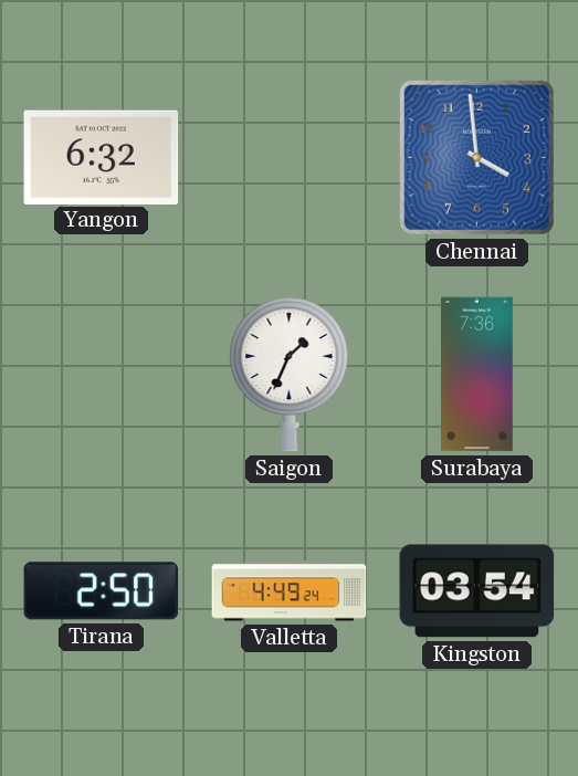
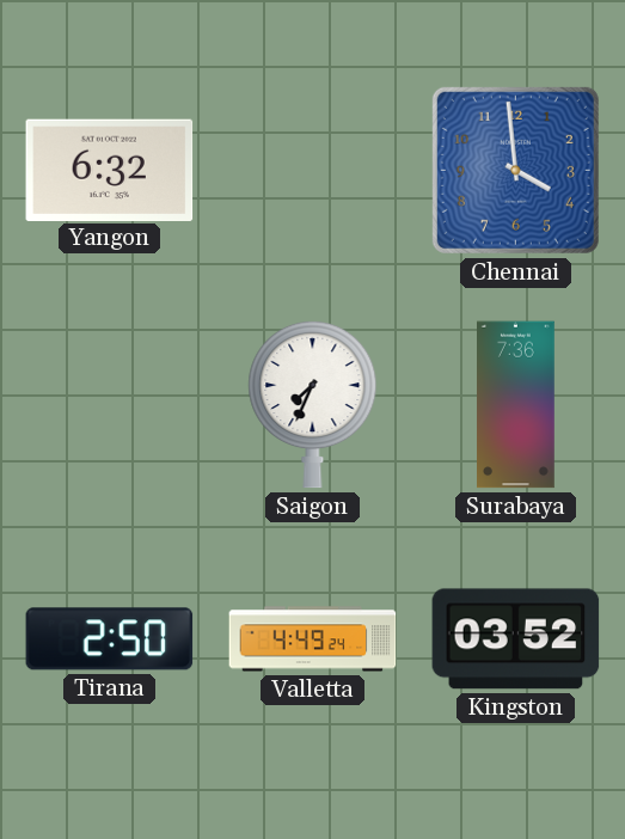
Saigon: 1:34 -> 7:34
Kingston: 03:54 -> 03:52
